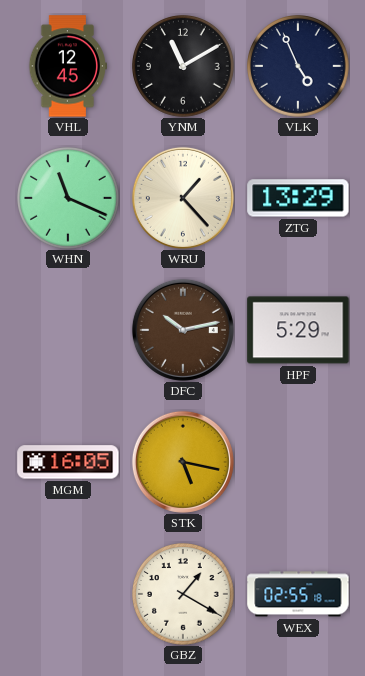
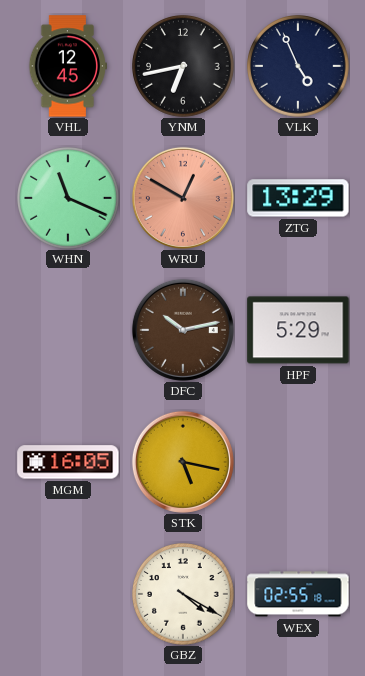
YNM: 11:10 -> 6:43
WRU: 1:23 -> 12:50
WRU dial: cream -> salmon
GBZ: 1:20 -> 4:20
